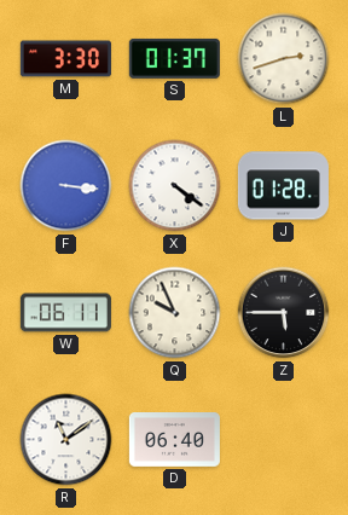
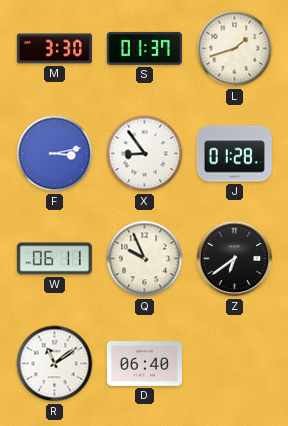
L: 2:42 -> 1:42
F: 3:16 -> 3:13
X: 4:21 -> 8:54
Z: 5:45 -> 6:39
